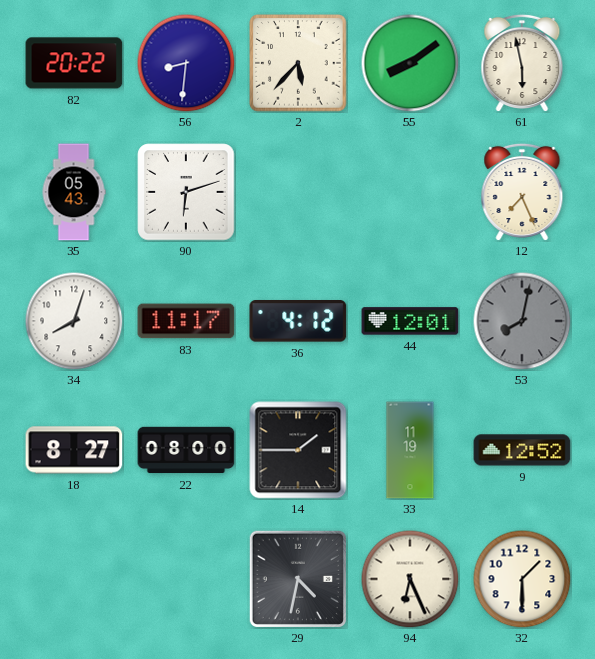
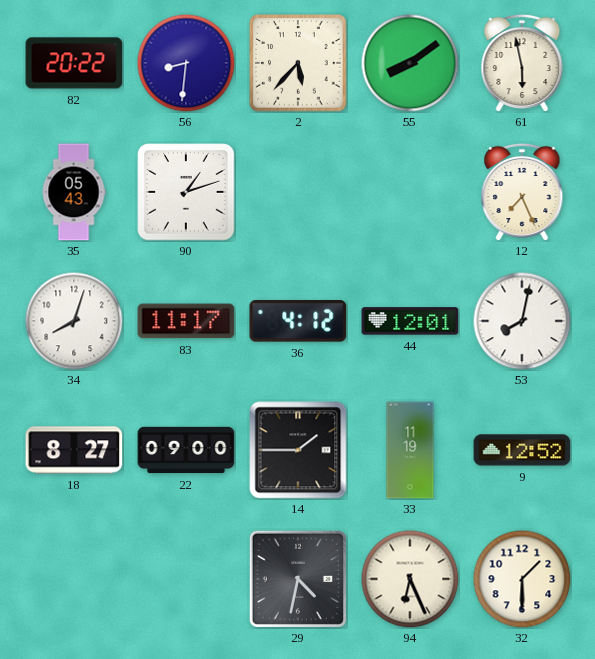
90: 6:12 -> 1:12
53 dial: grey -> white
22: 08:00 -> 09:00
